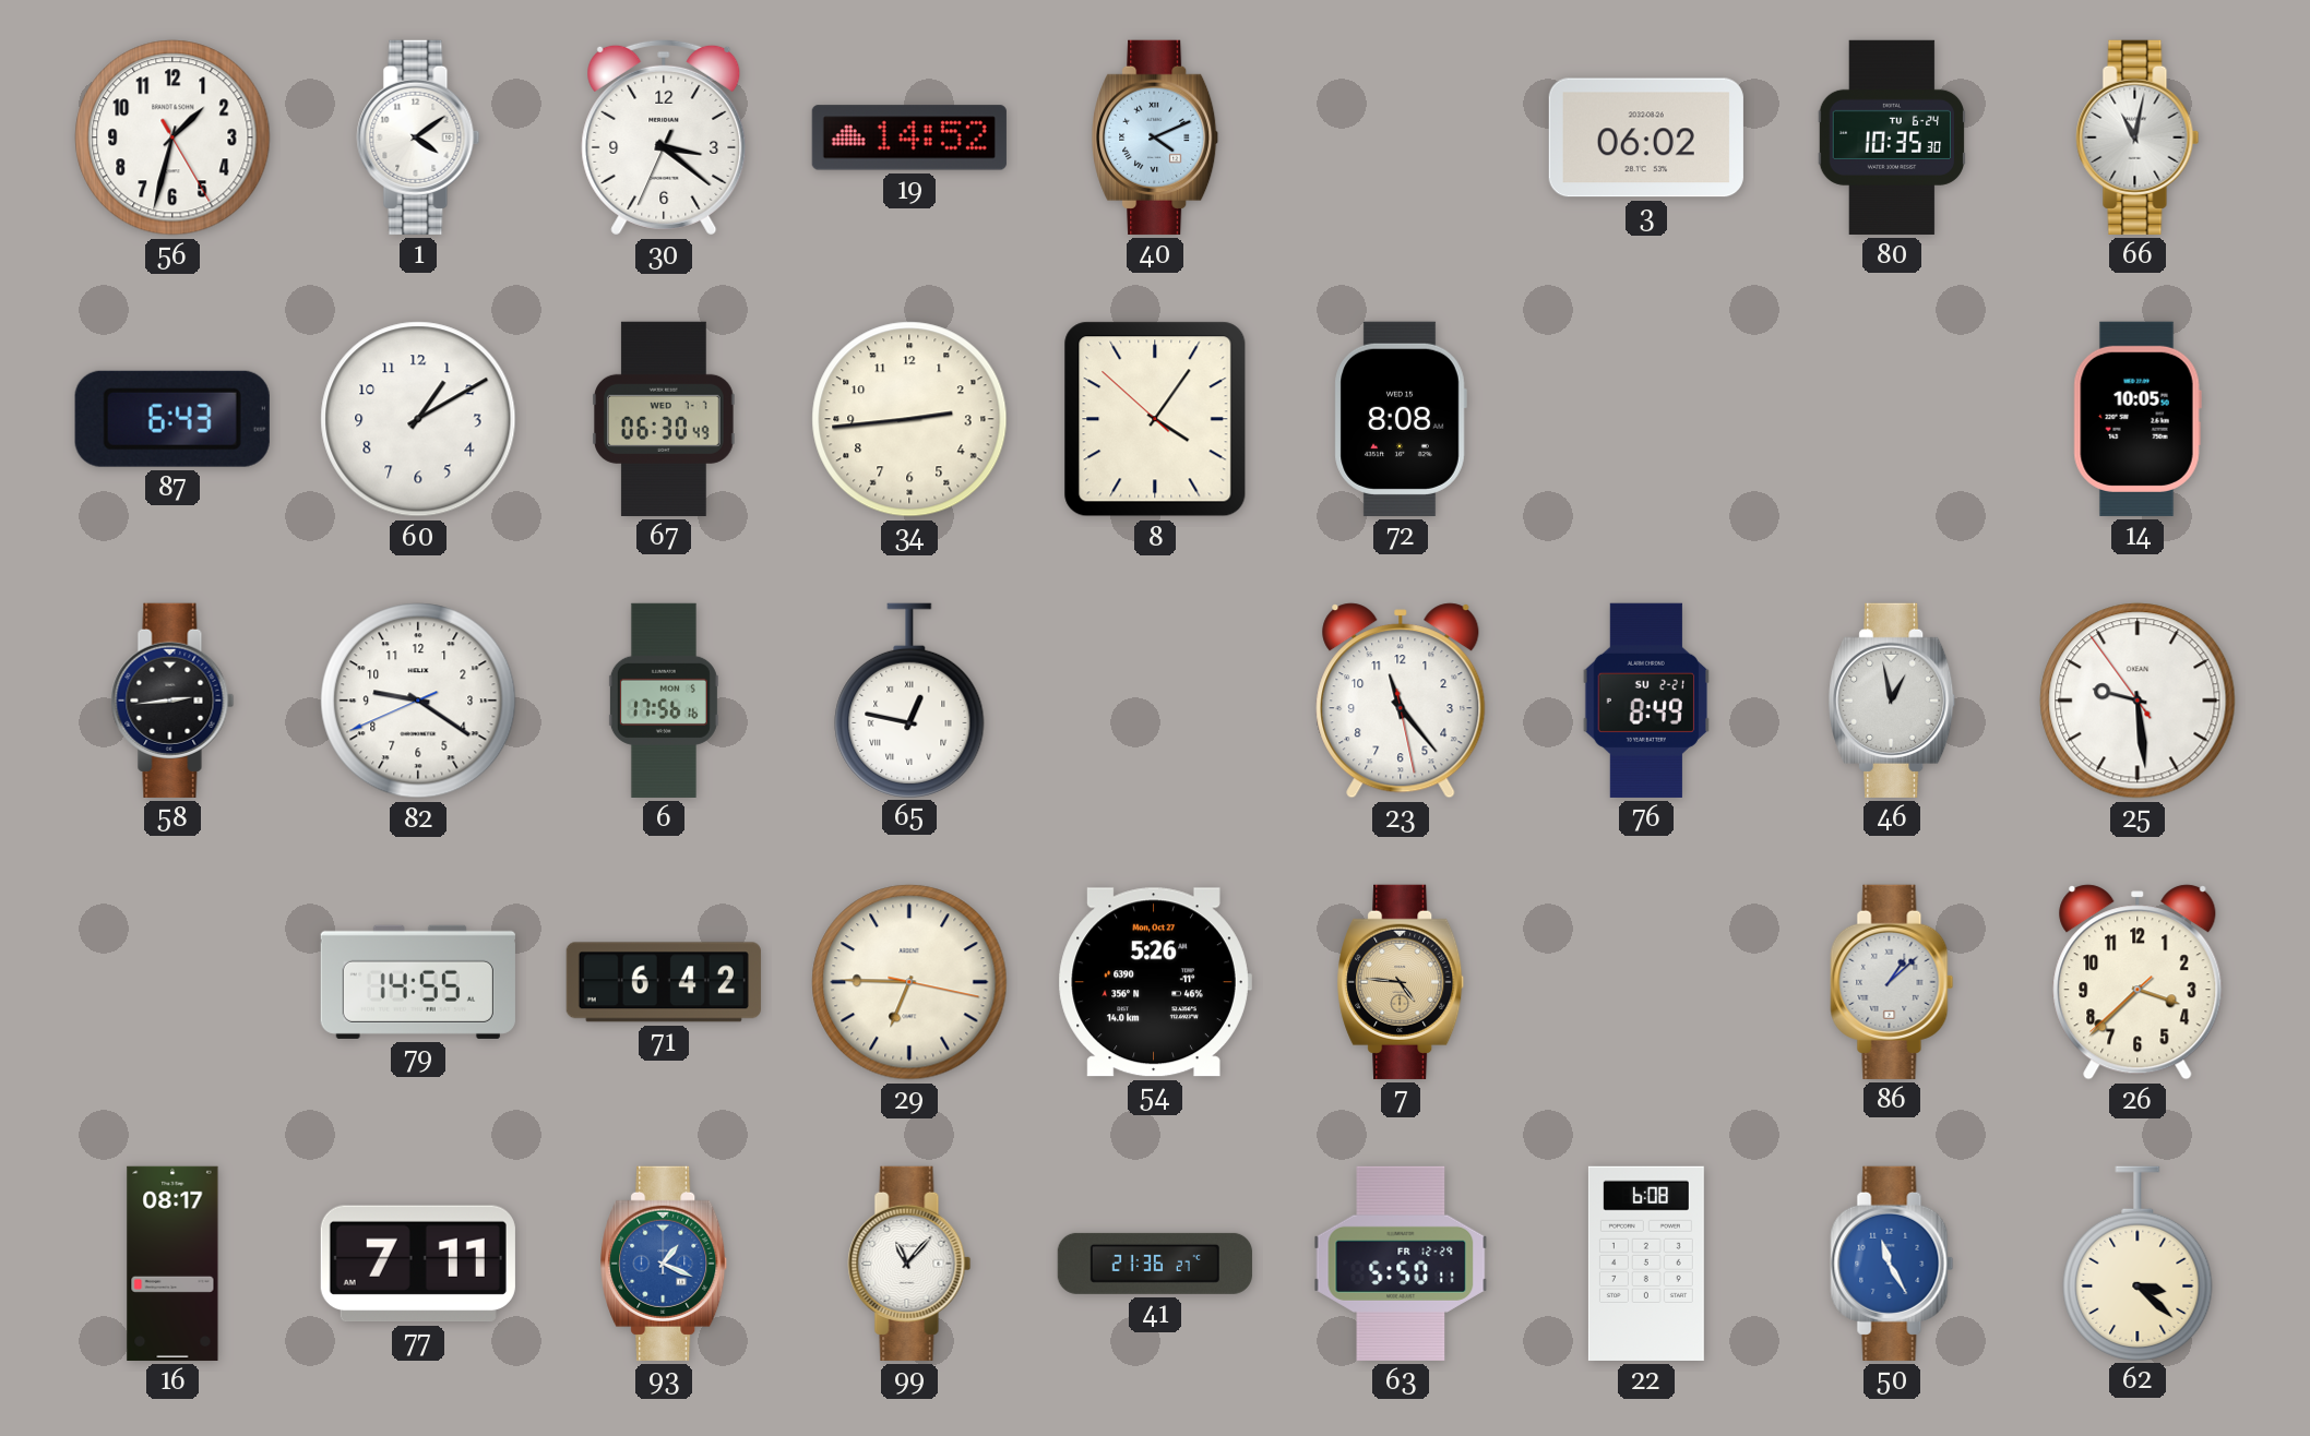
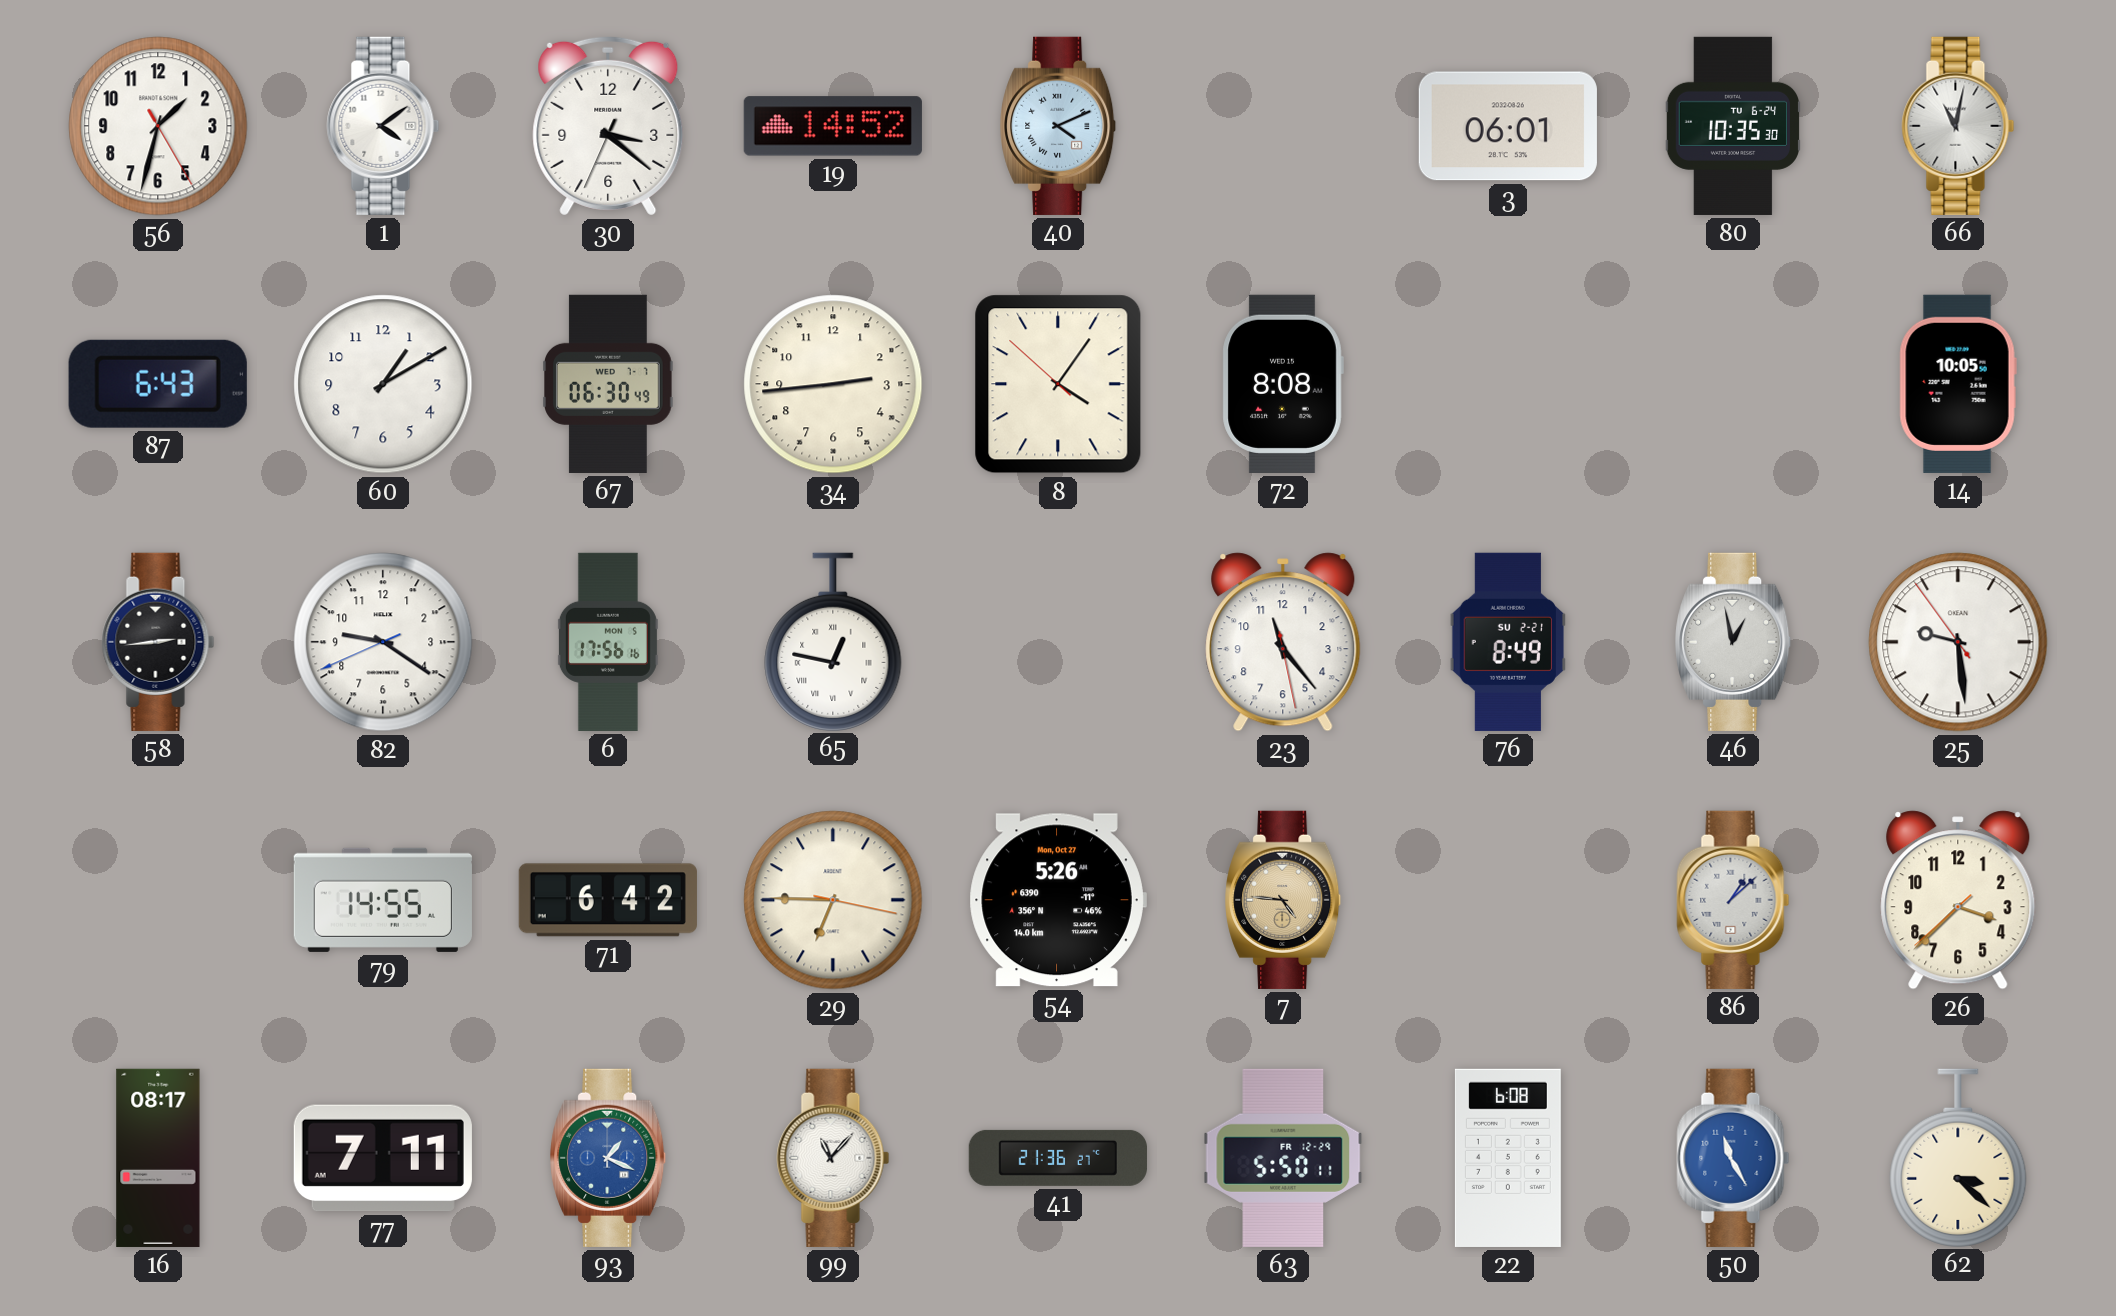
3: 06:02 -> 06:01
